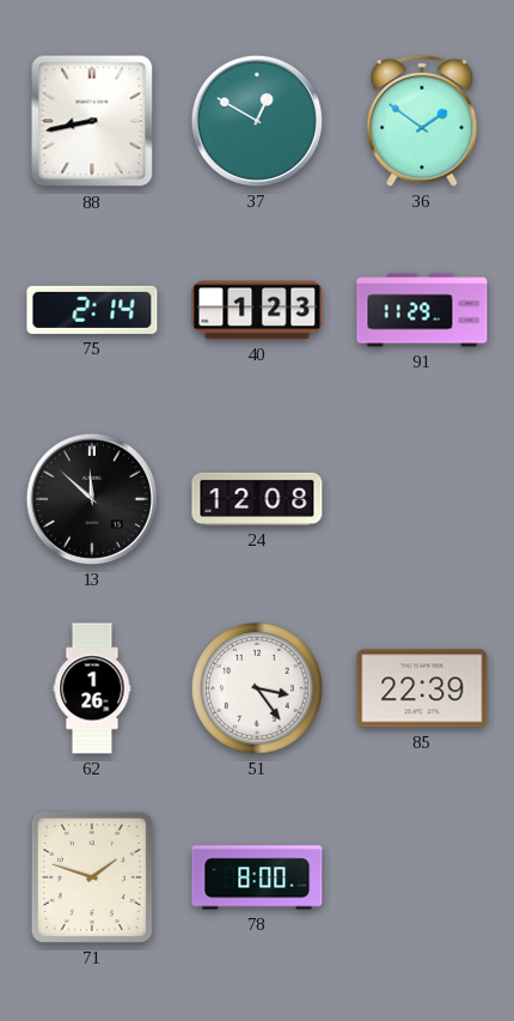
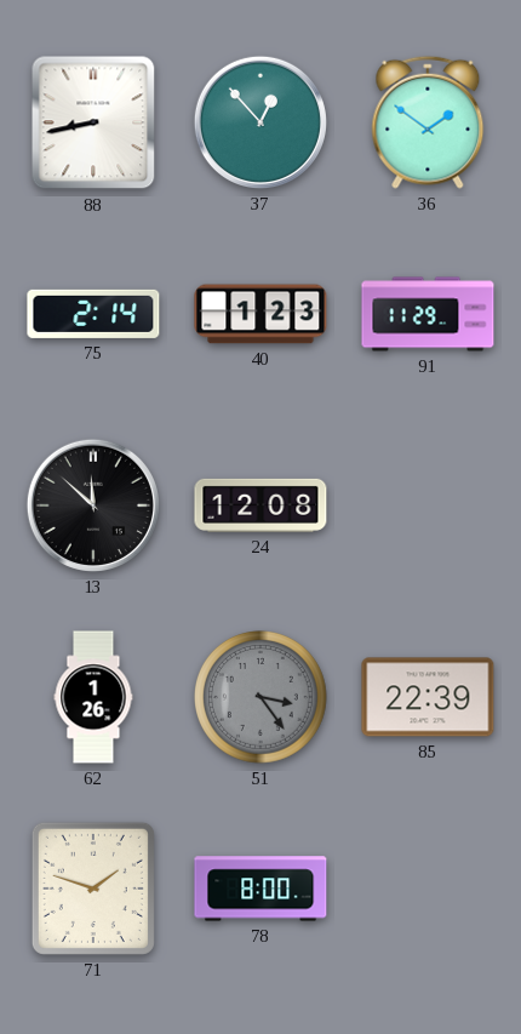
37: 12:50 -> 12:53
51 dial: white -> grey
